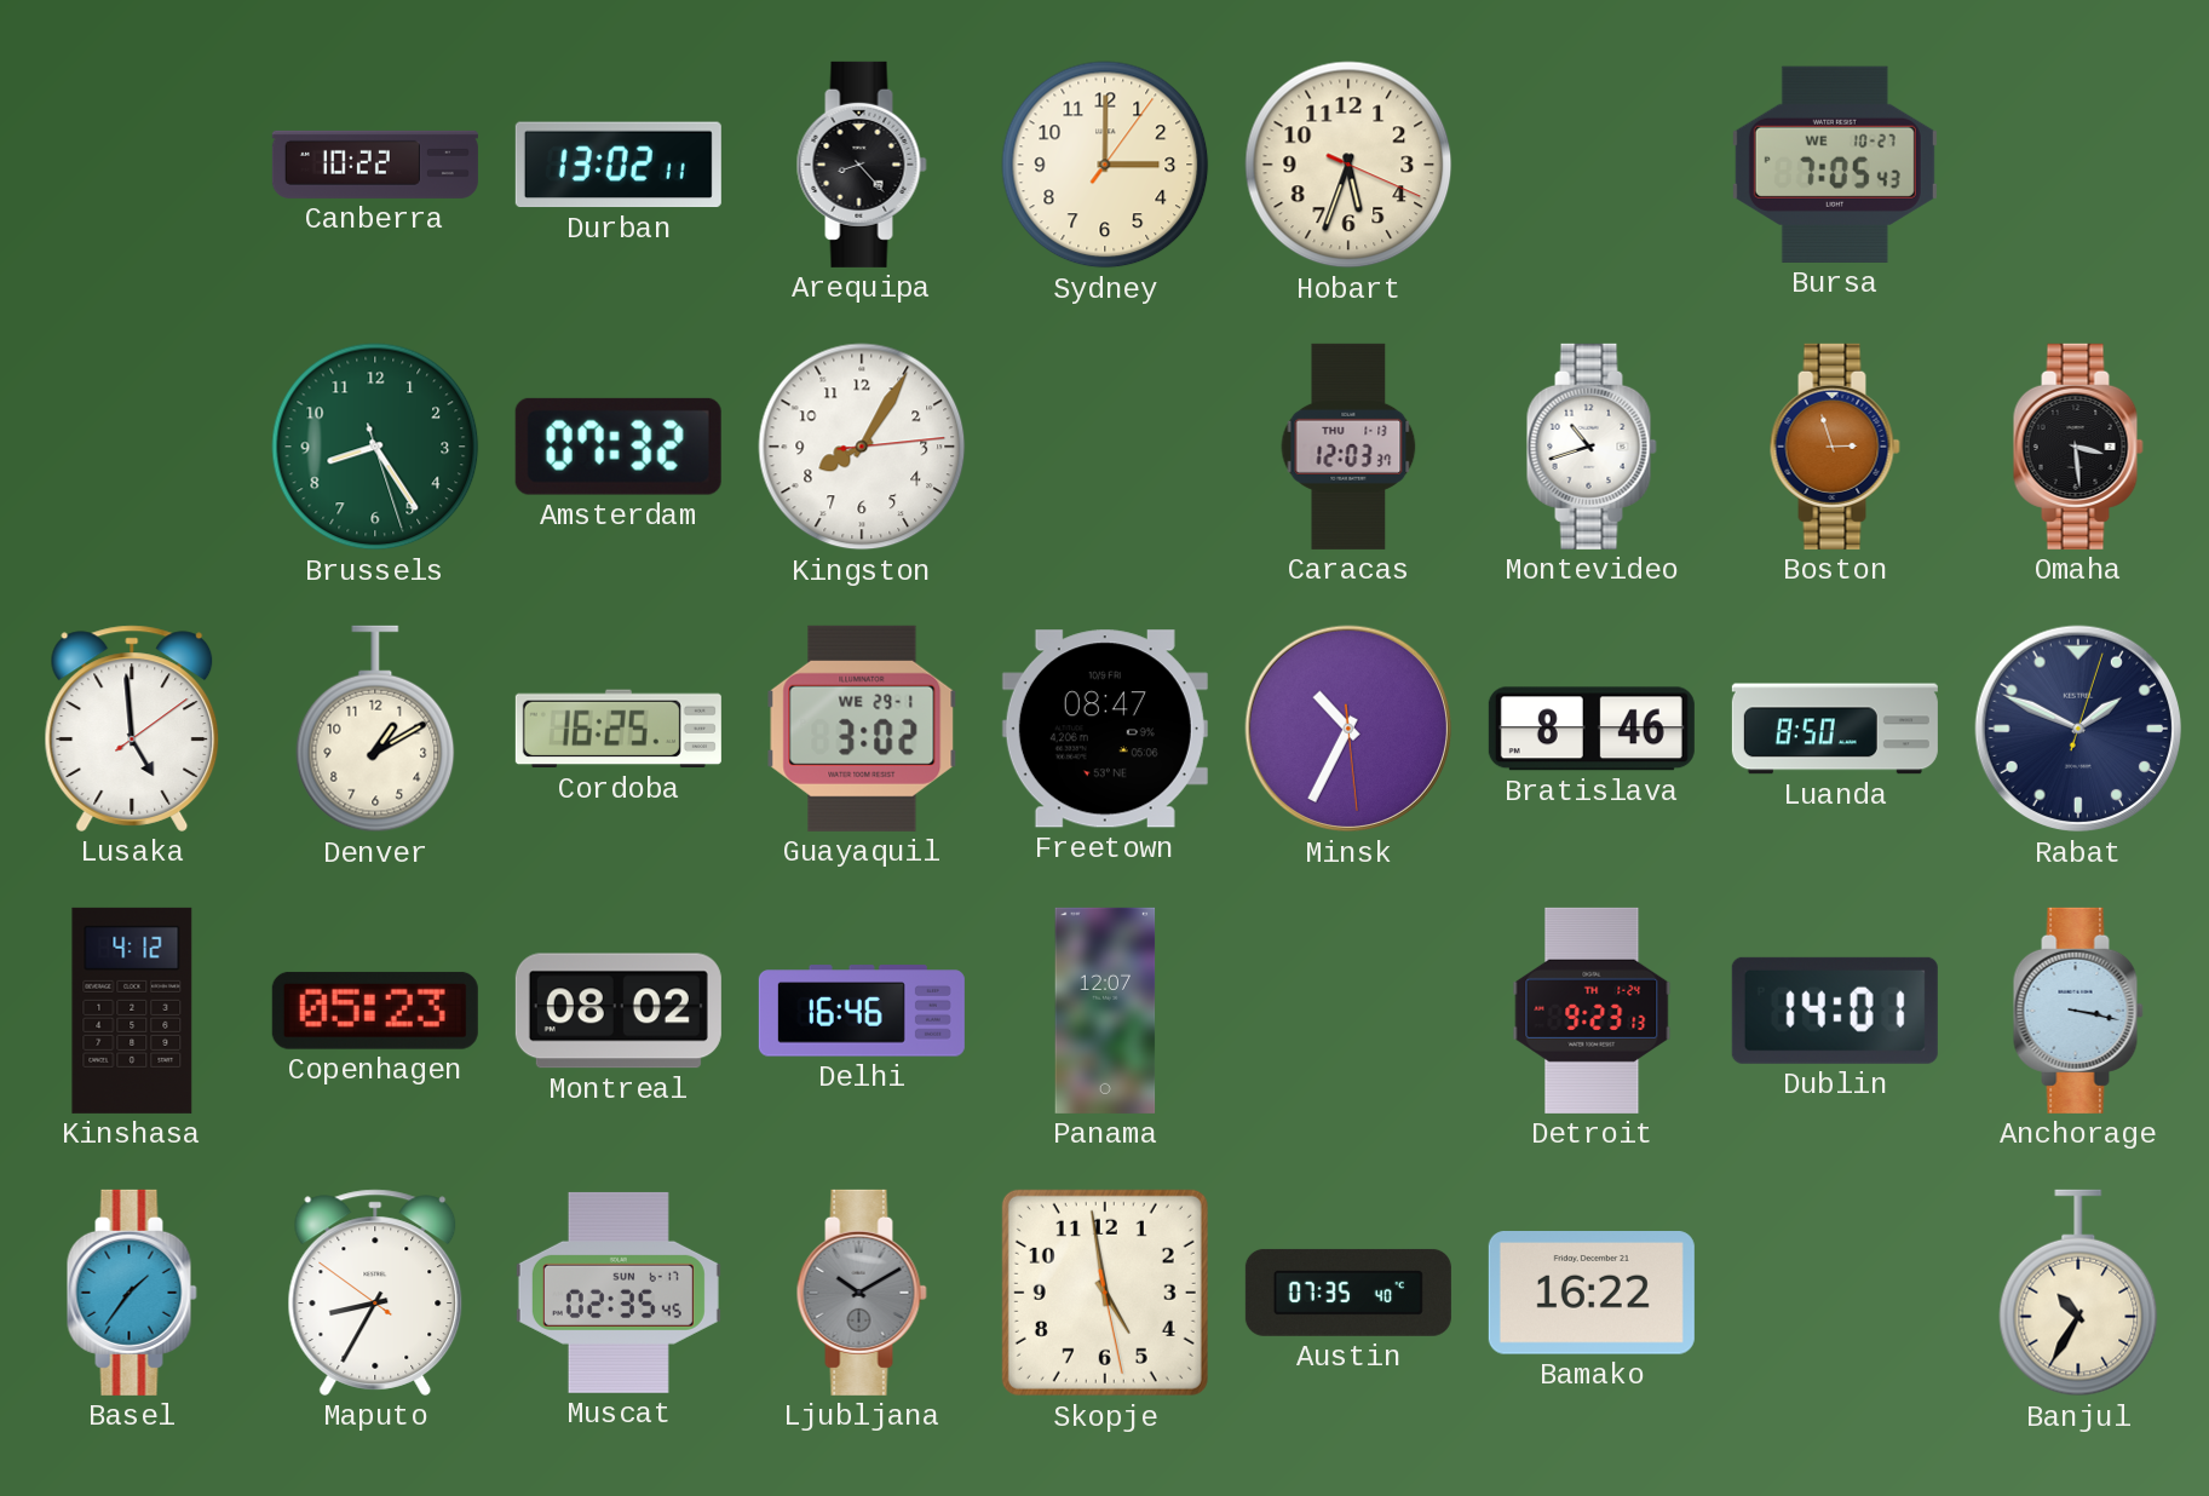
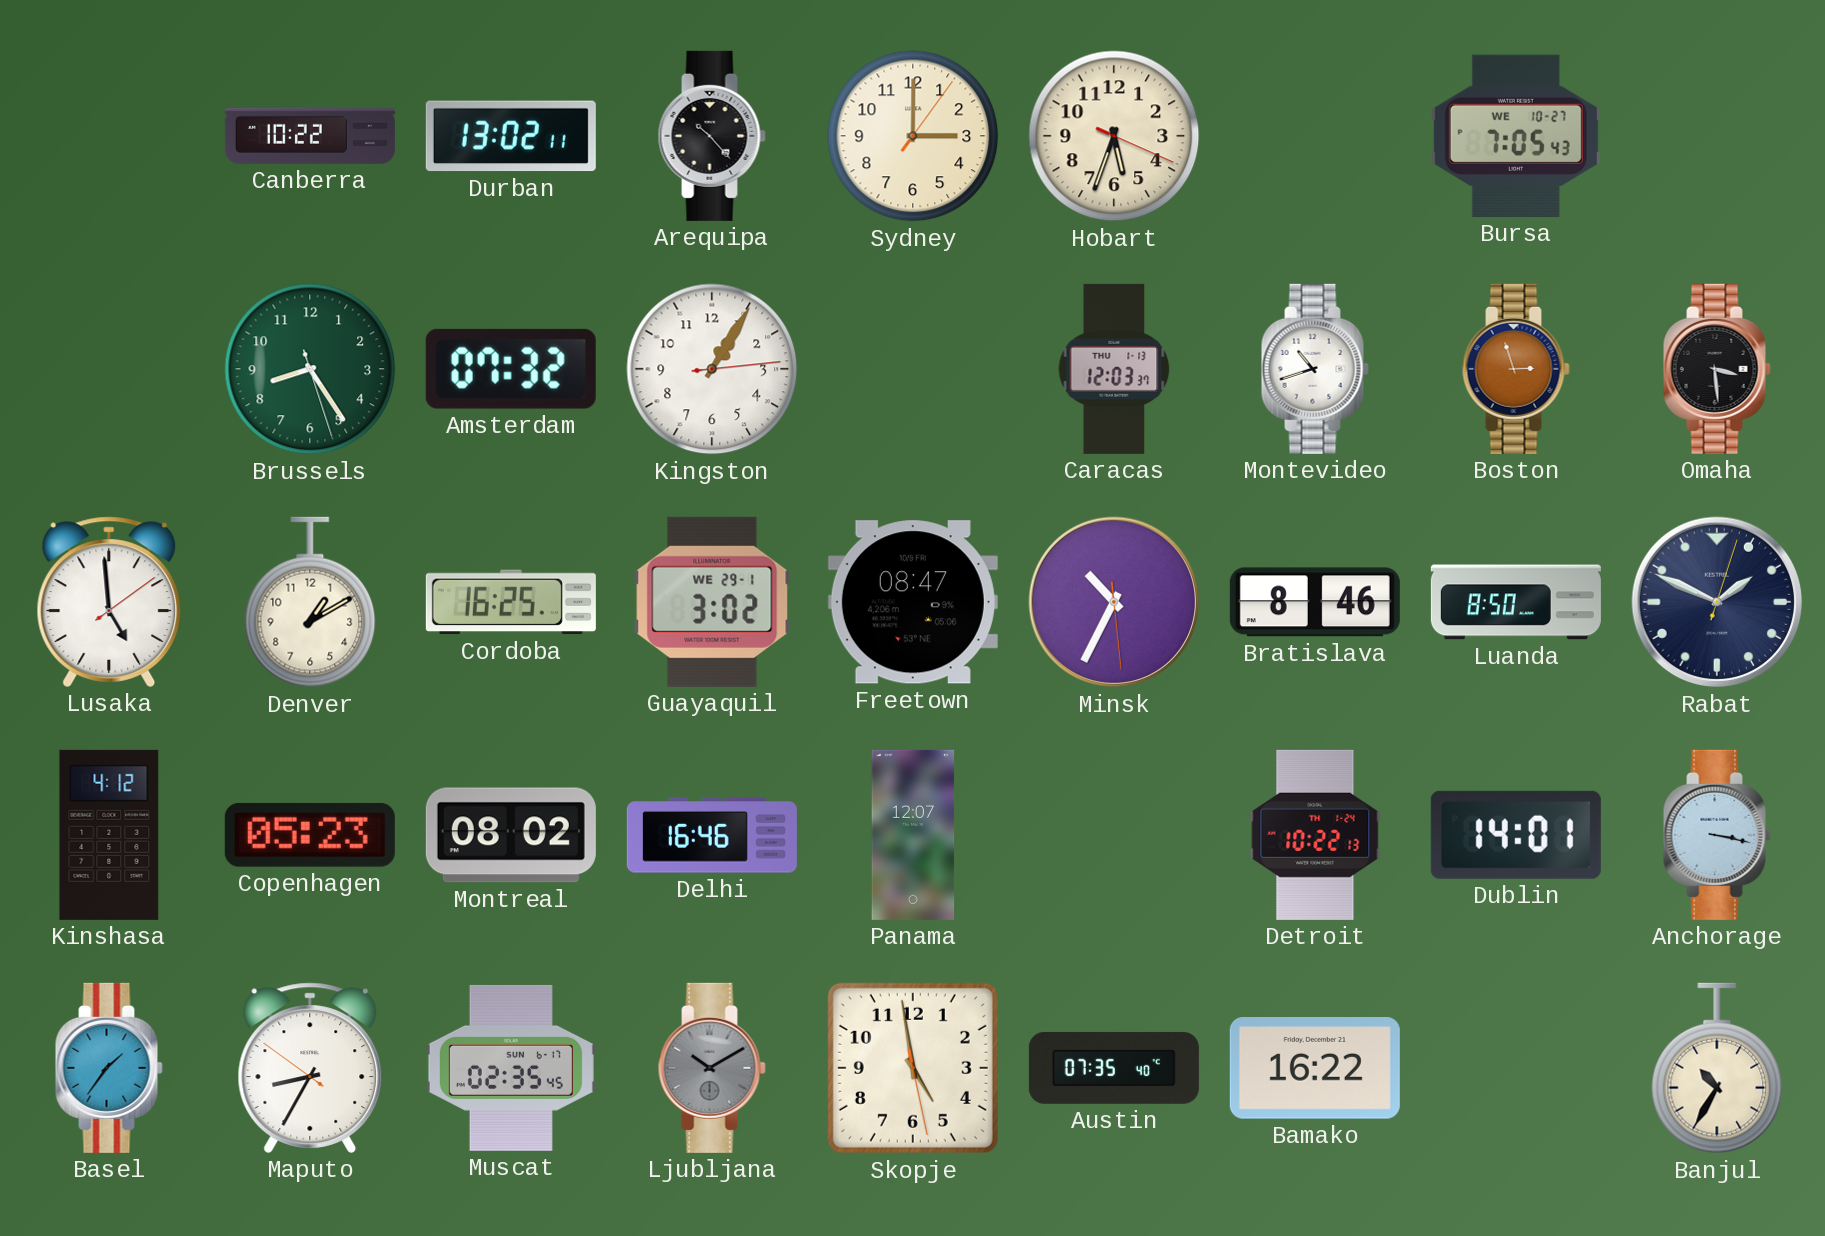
Arequipa: 8:23 -> 10:23
Kingston: 8:05 -> 1:05
Detroit: 9:23 -> 10:22
